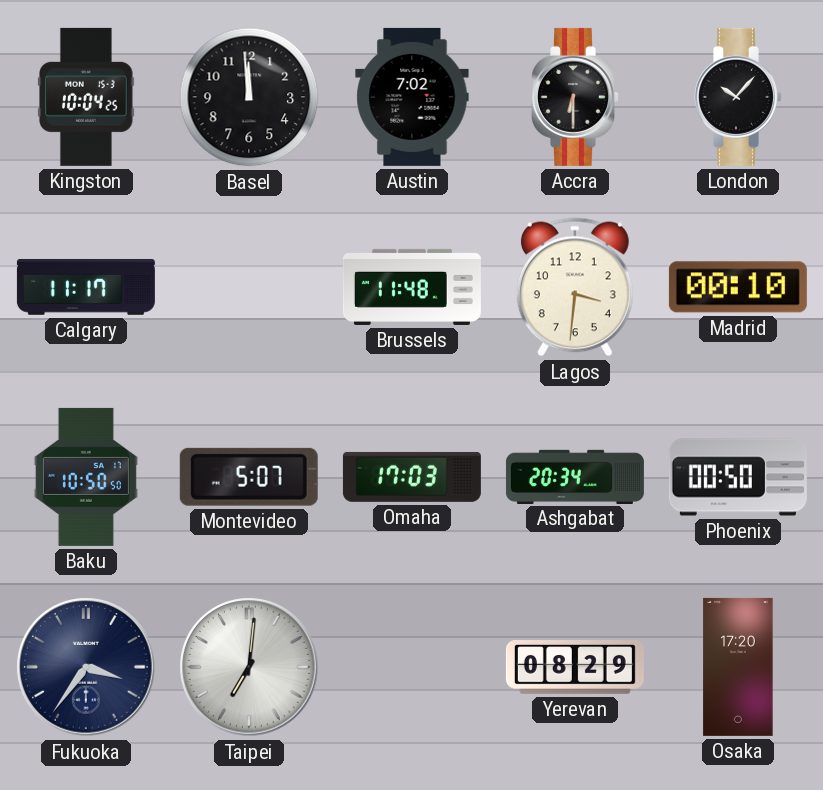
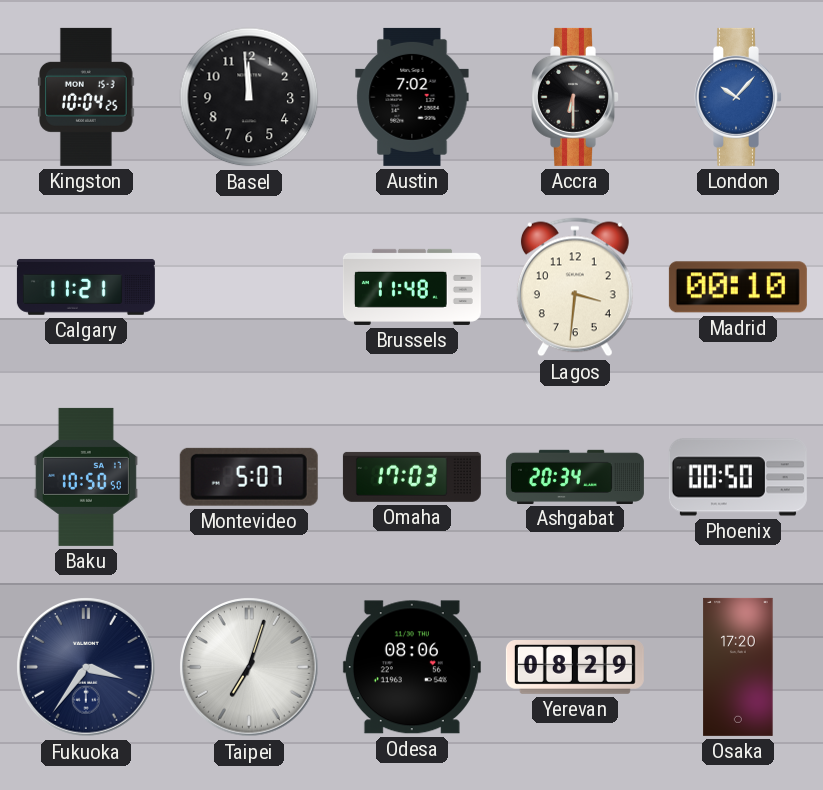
London dial: black -> blue
Calgary: 11:17 -> 11:21
Taipei: 7:01 -> 7:03
Odesa: none -> 08:06
